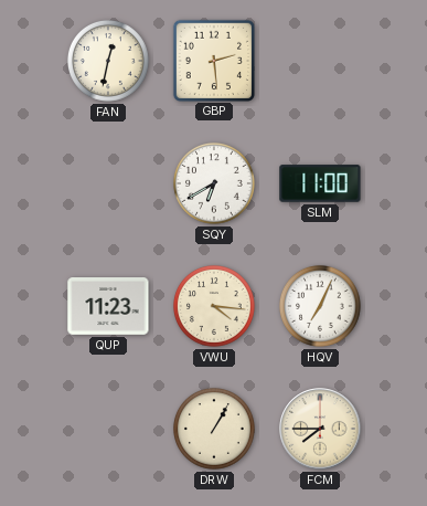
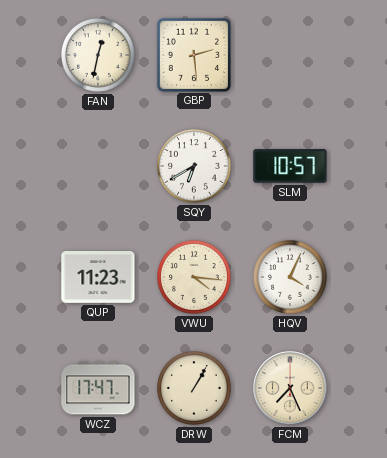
SLM: 11:00 -> 10:57
HQV: 7:04 -> 4:04
WCZ: none -> 17:47
FCM: 7:45 -> 7:26
